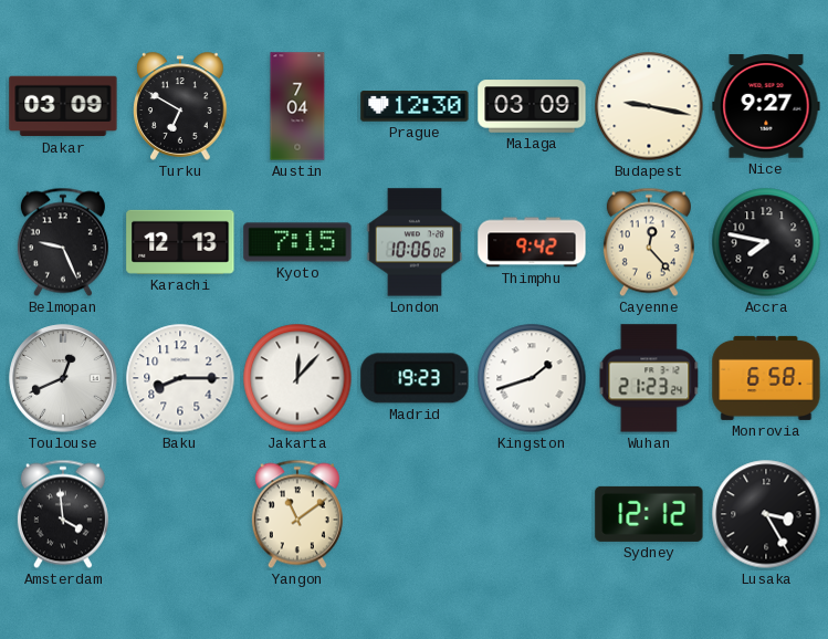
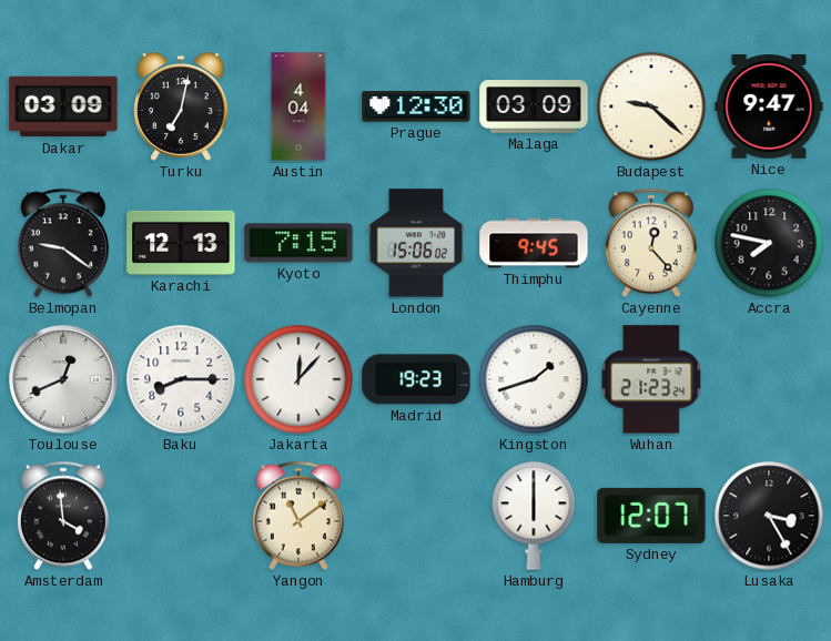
Turku: 6:50 -> 7:02
Austin: 7:04 -> 4:04
Budapest: 9:17 -> 9:22
Nice: 9:27 -> 9:47
Belmopan: 9:26 -> 9:21
London: 10:06 -> 15:06
Thimphu: 9:42 -> 9:45
Monrovia: 6:58 -> none
Hamburg: none -> 6:00
Sydney: 12:12 -> 12:07
